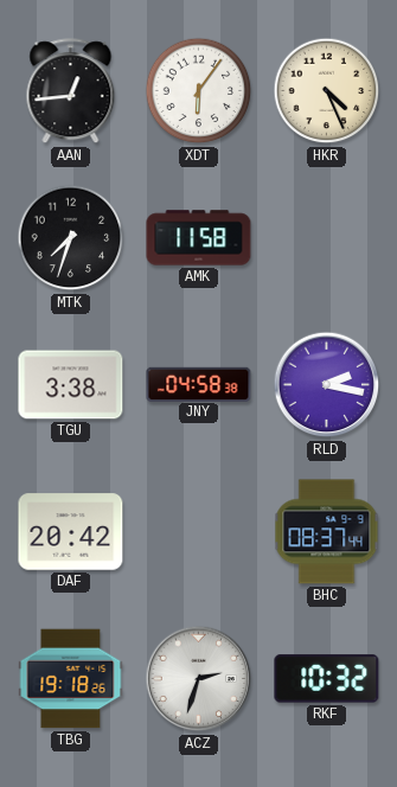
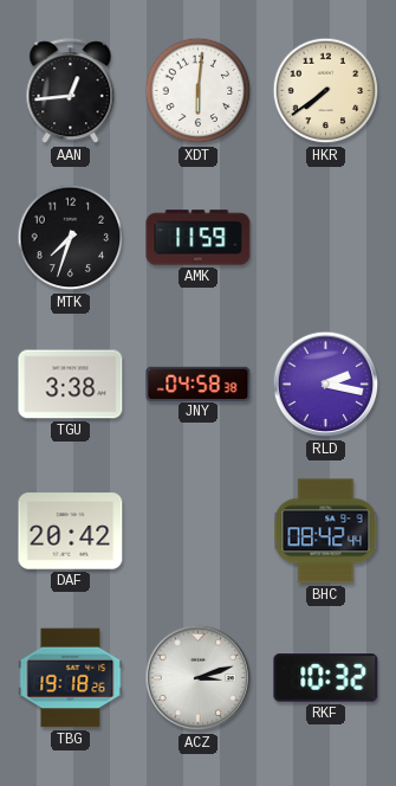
XDT: 6:06 -> 6:01
HKR: 4:26 -> 7:39
AMK: 11:58 -> 11:59
BHC: 08:37 -> 08:42
ACZ: 2:33 -> 3:12
